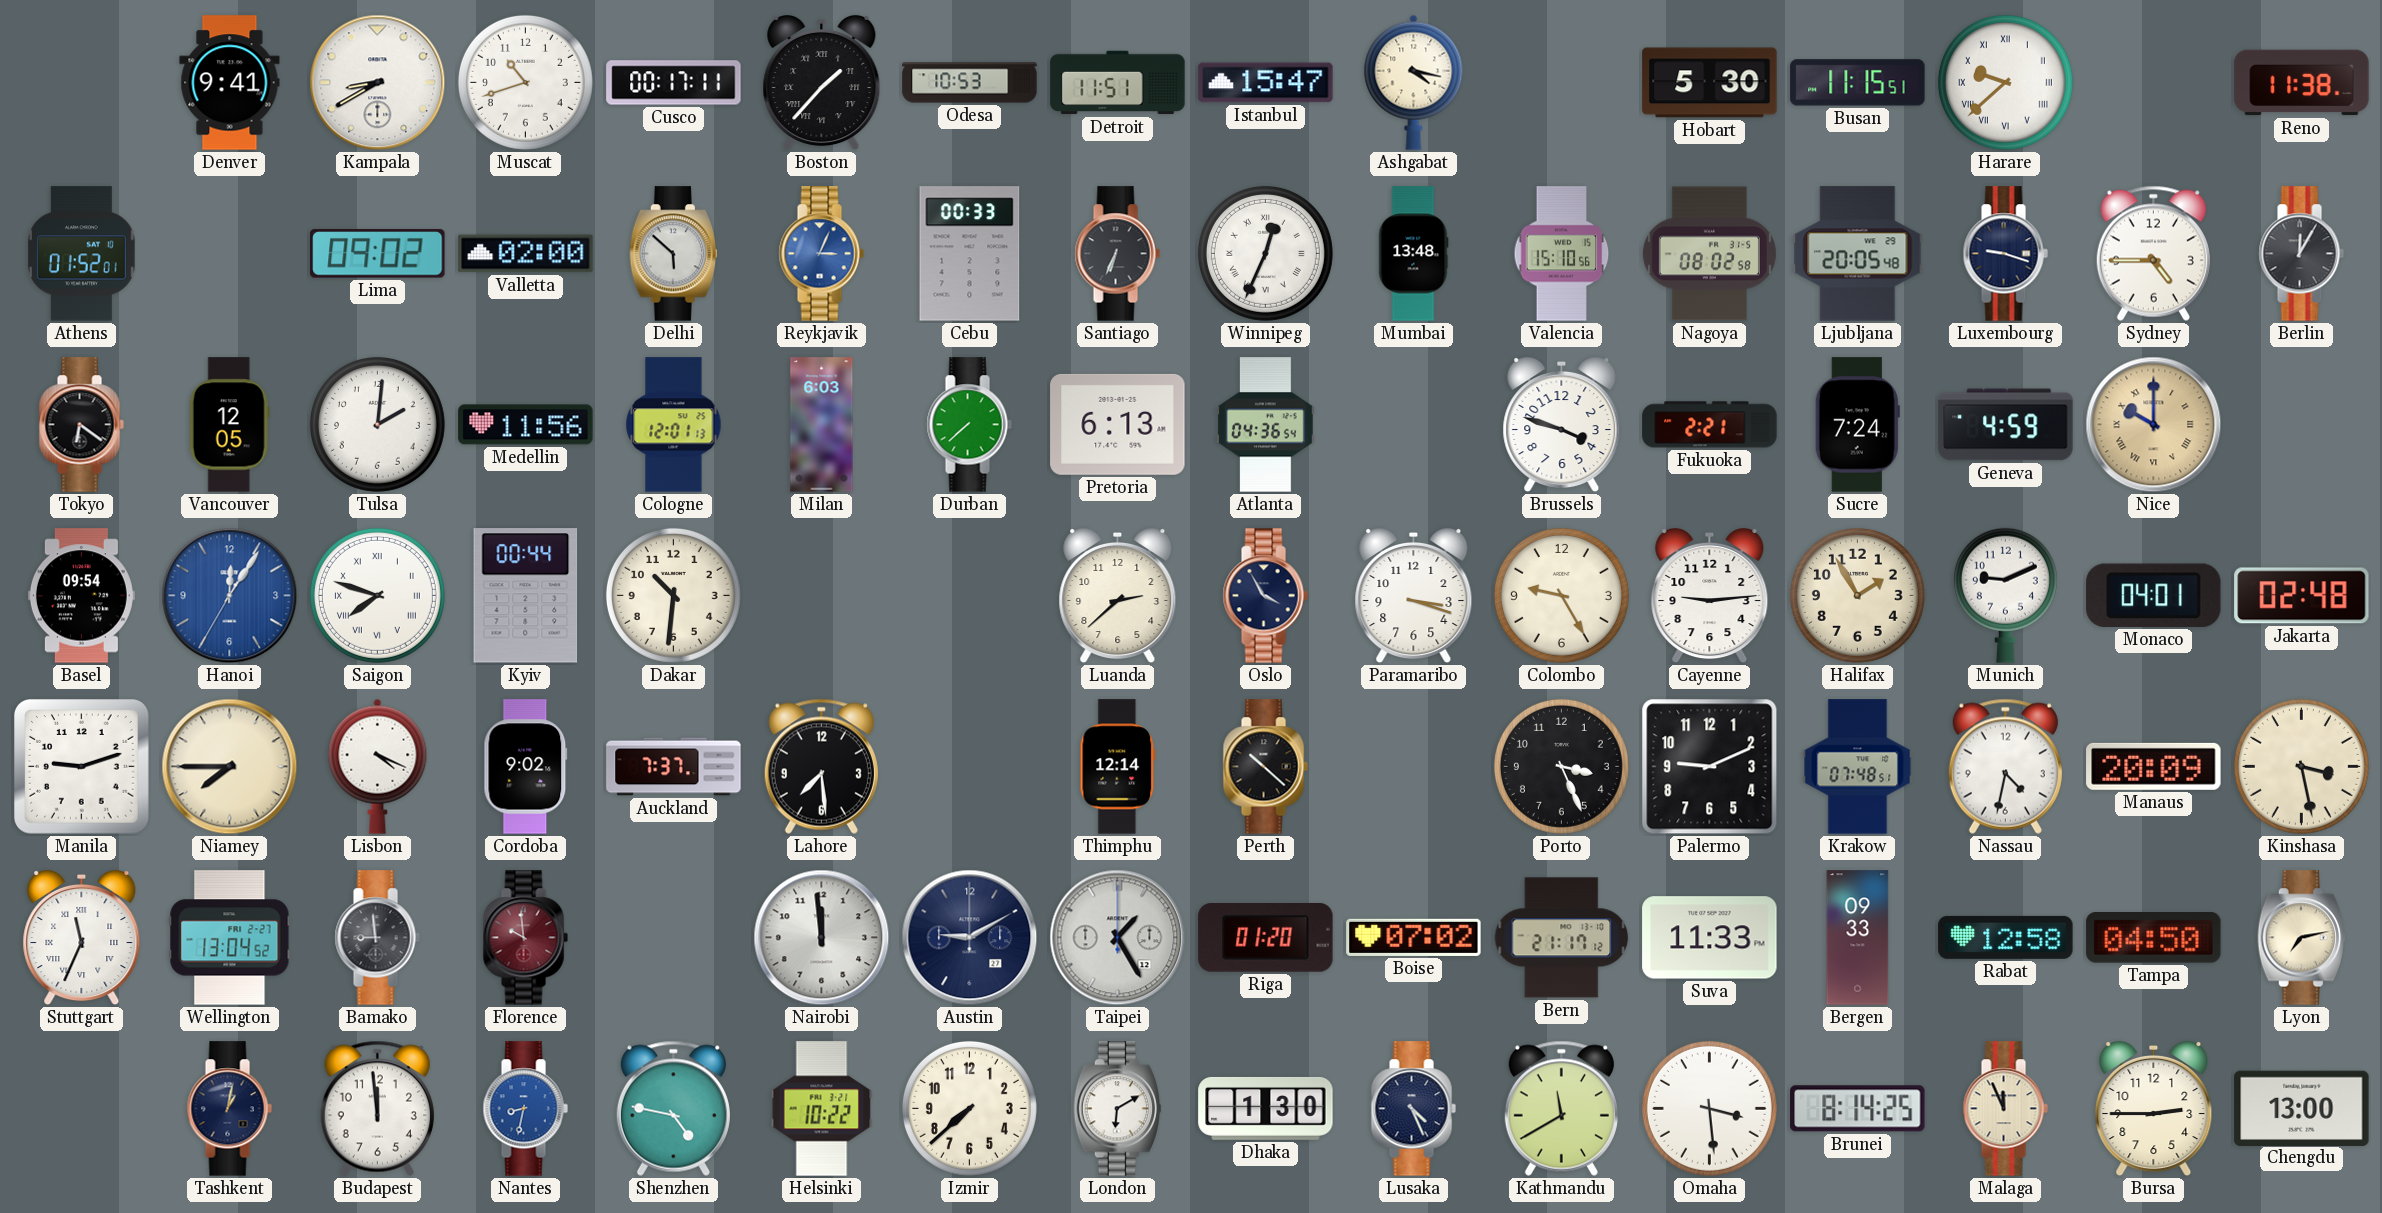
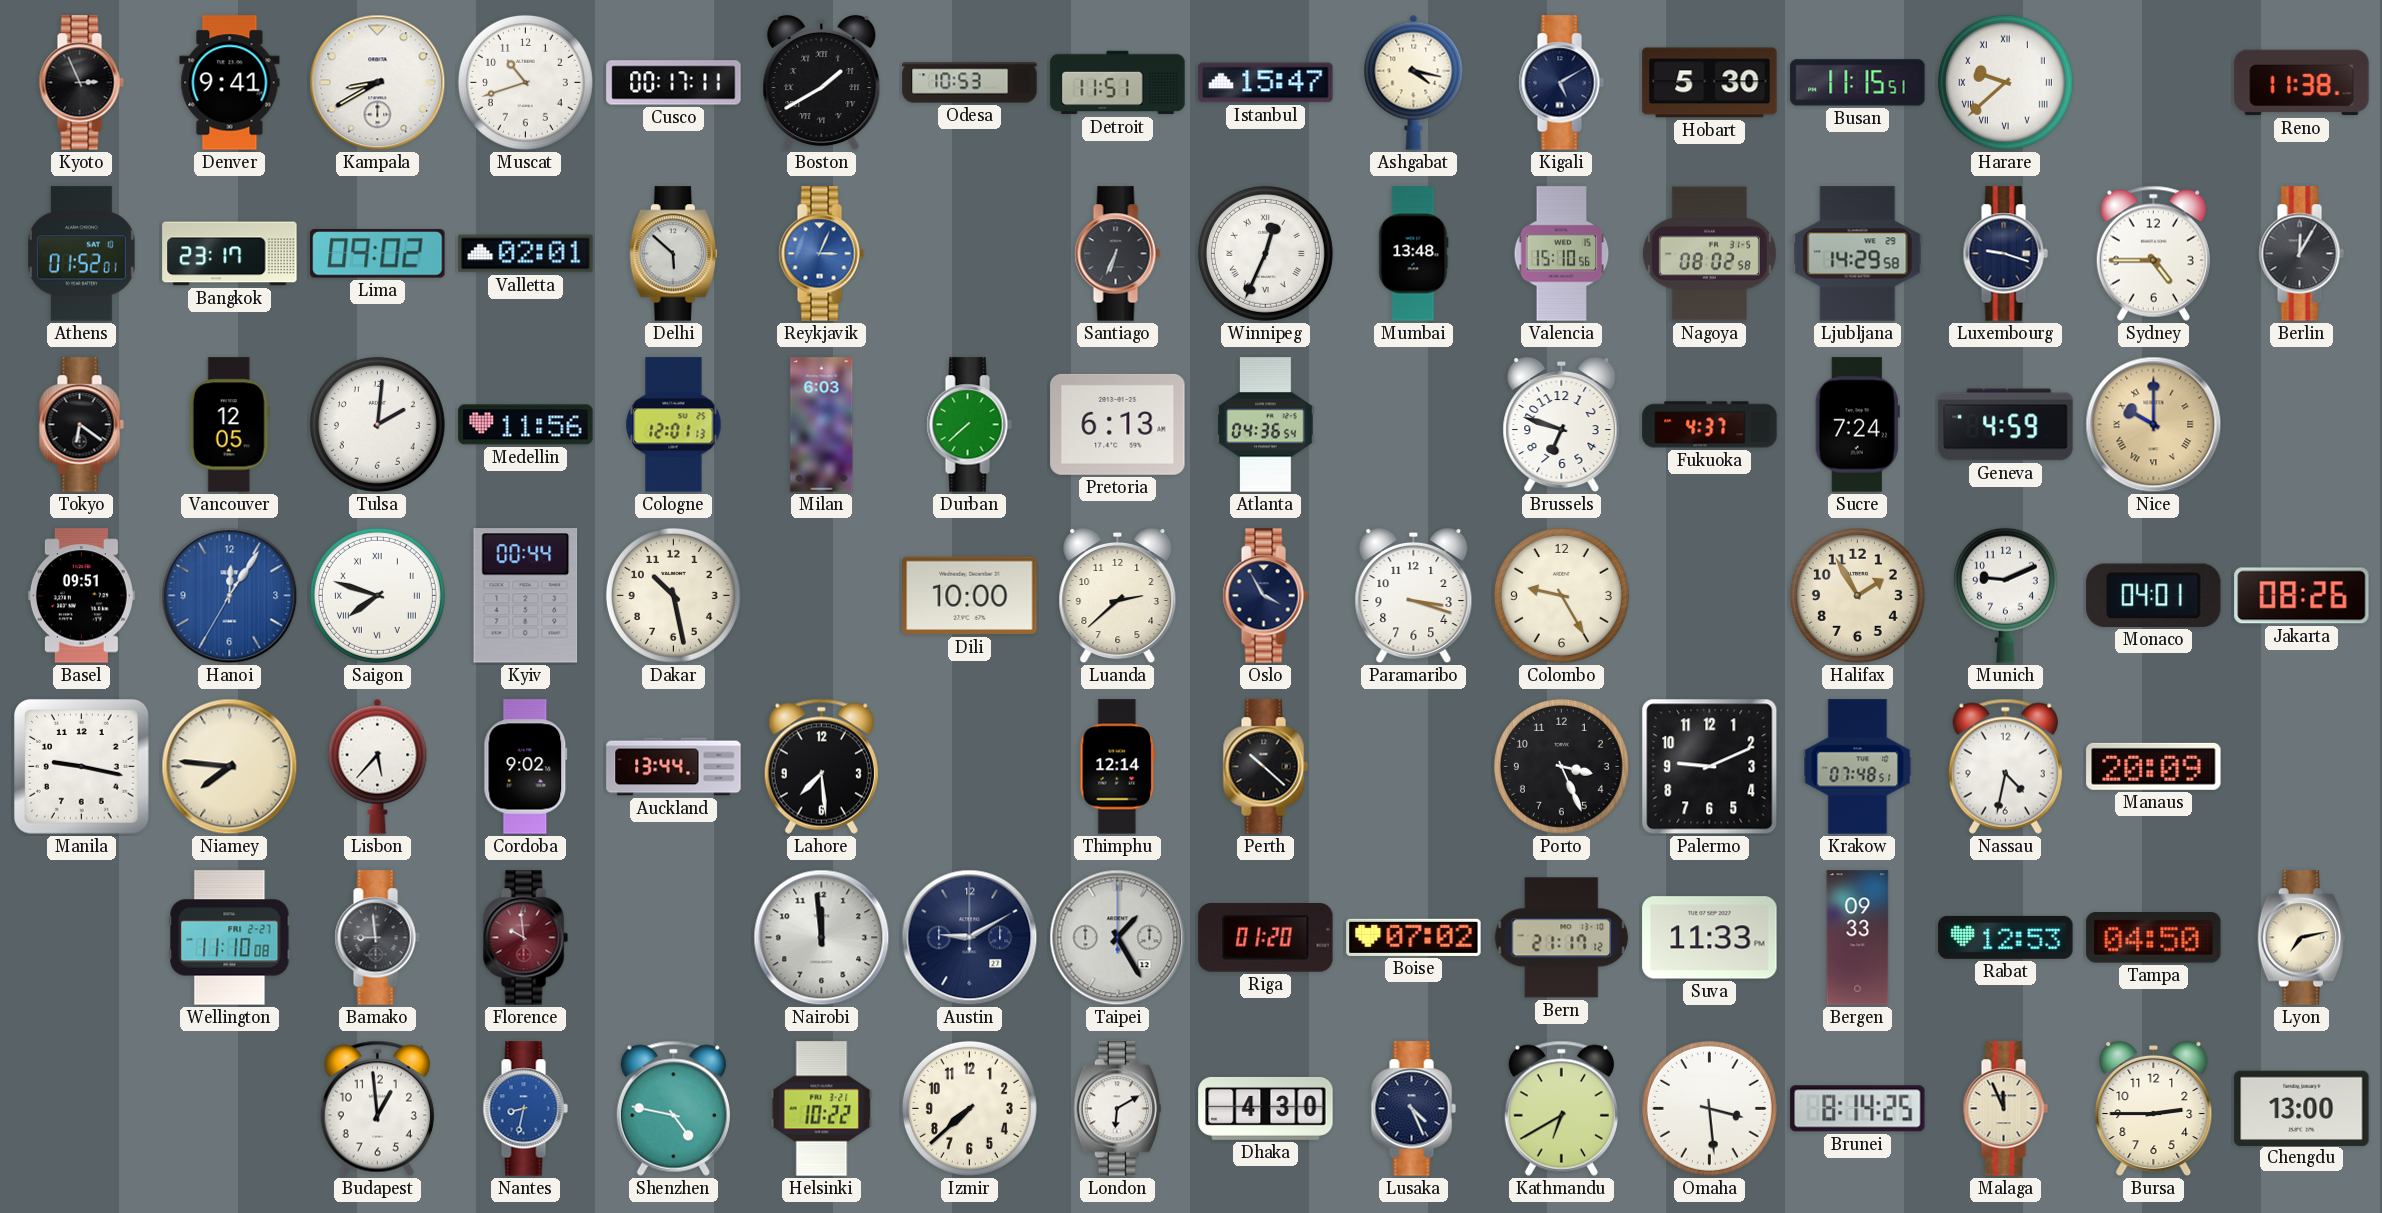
Kyoto: none -> 2:56
Boston: 1:37 -> 1:40
Kigali: none -> 5:10
Bangkok: none -> 23:17
Valletta: 02:00 -> 02:01
Cebu: 00:33 -> none
Ljubljana: 20:05 -> 14:29
Brussels: 3:48 -> 6:48
Fukuoka: 2:21 -> 4:37
Basel: 09:54 -> 09:51
Dakar: 10:31 -> 10:28
Dili: none -> 10:00
Cayenne: 9:14 -> none
Jakarta: 02:48 -> 08:26
Manila: 9:12 -> 9:17
Niamey: 7:45 -> 7:46
Lisbon: 4:19 -> 5:37
Auckland: 7:37 -> 13:44
Kinshasa: 3:28 -> none
Stuttgart: 11:34 -> none
Wellington: 13:04 -> 11:10
Rabat: 12:58 -> 12:53
Tashkent: 1:02 -> none
Budapest: 11:59 -> 12:59
Dhaka: 1:30 -> 4:30
Kathmandu: 11:40 -> 6:40
